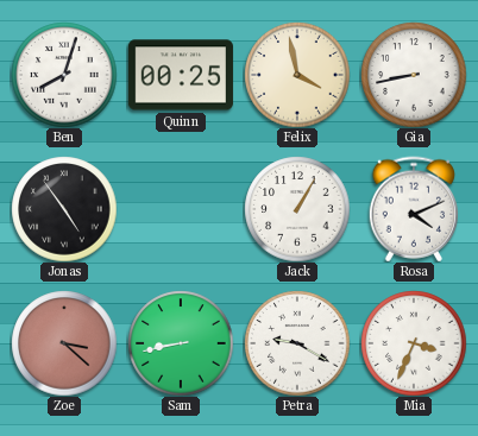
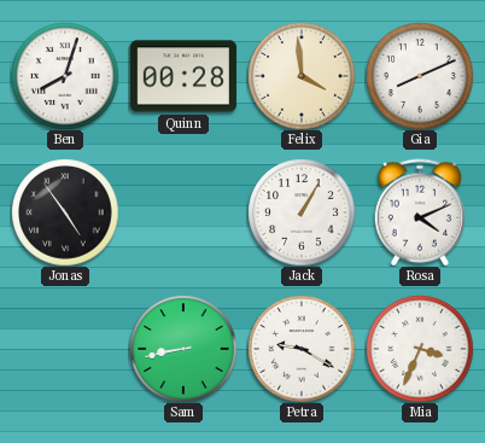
Quinn: 00:25 -> 00:28
Felix: 3:58 -> 3:59
Gia: 8:43 -> 8:11
Zoe: 3:22 -> none
